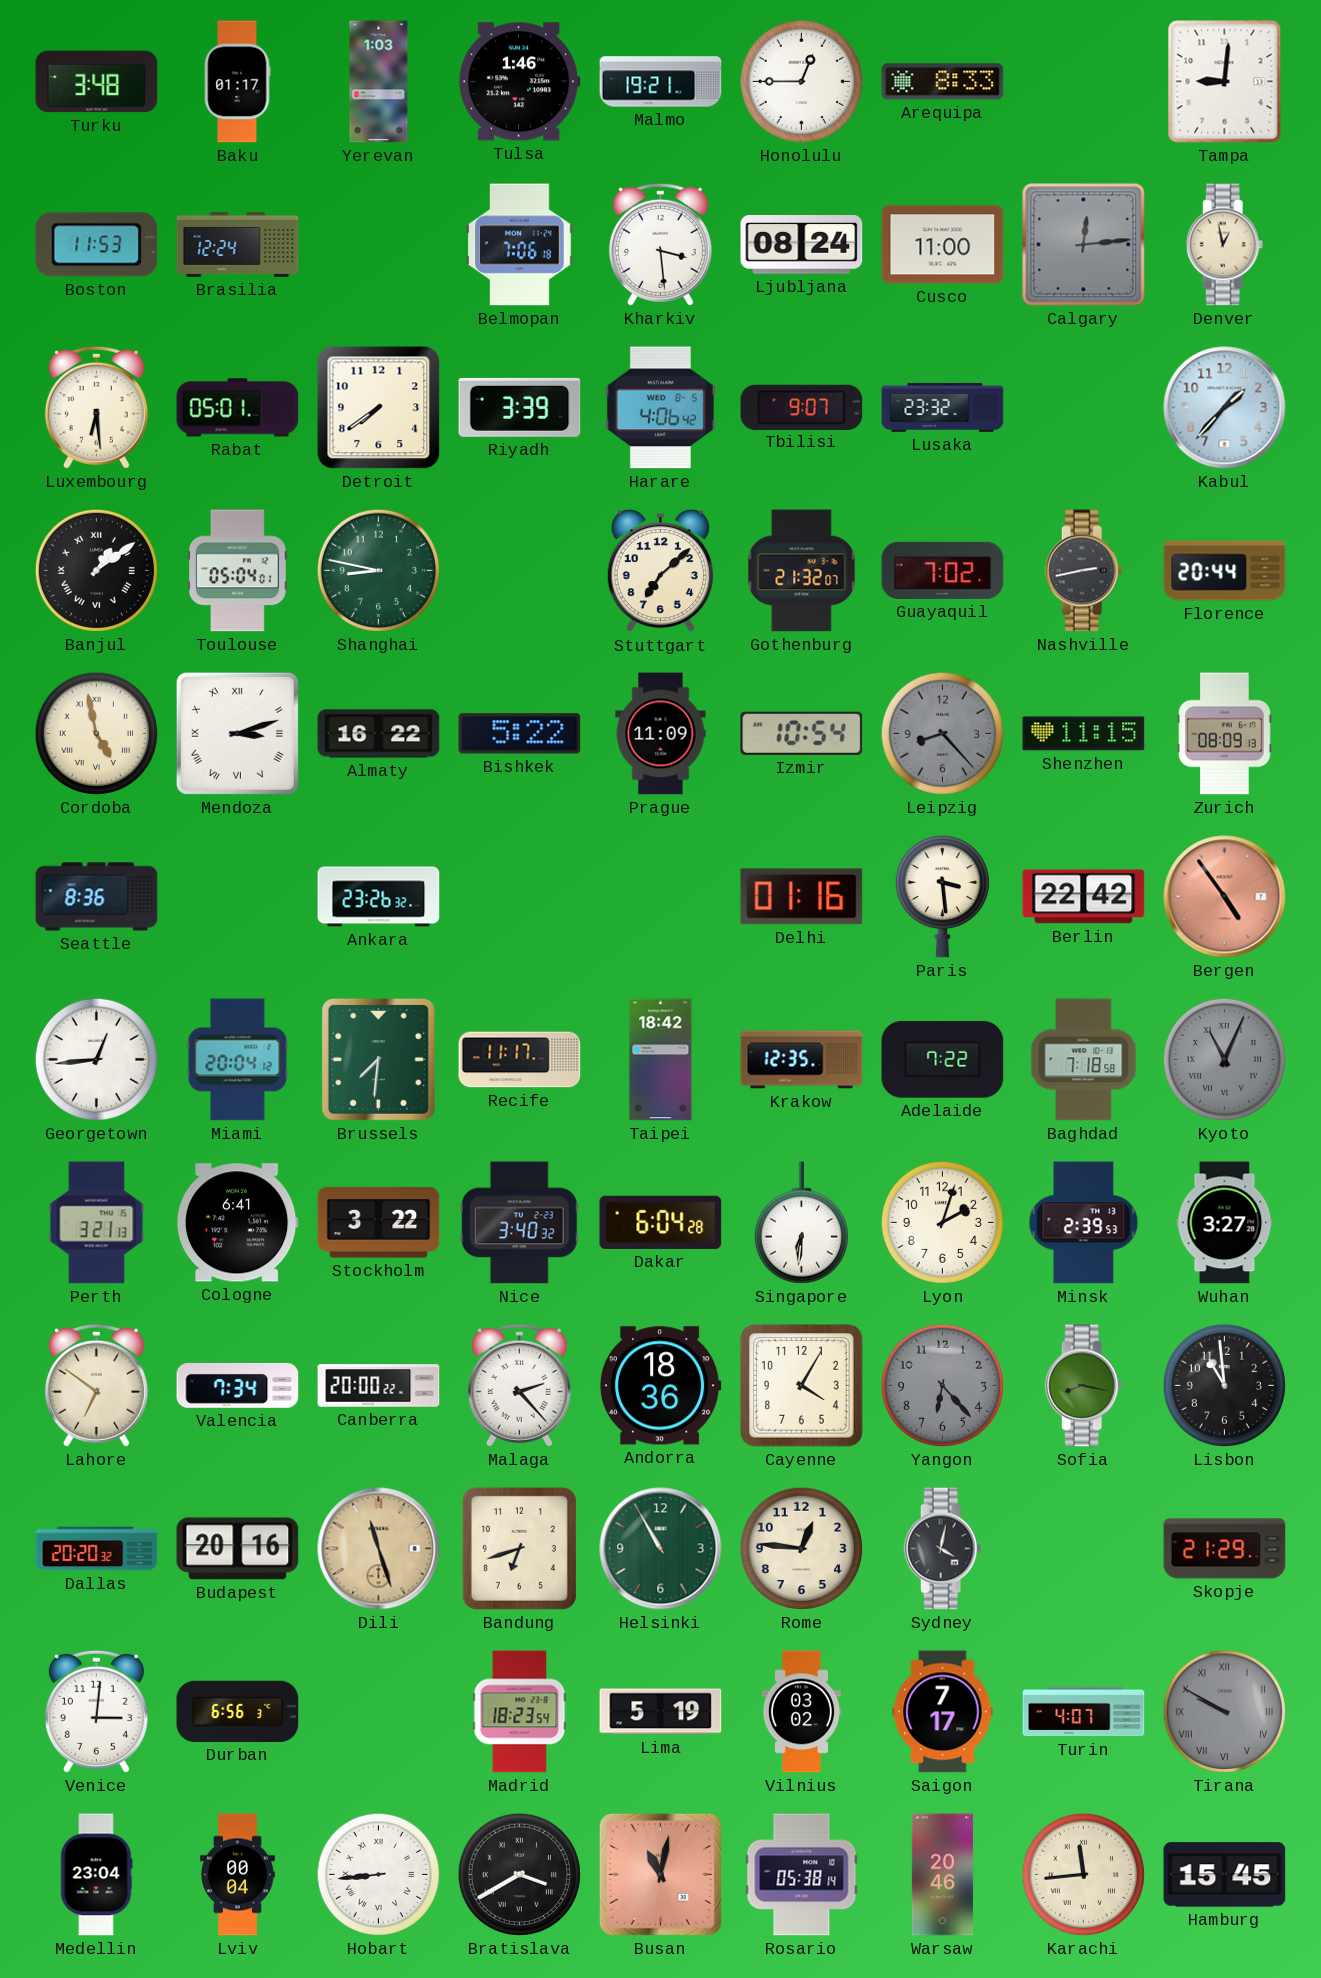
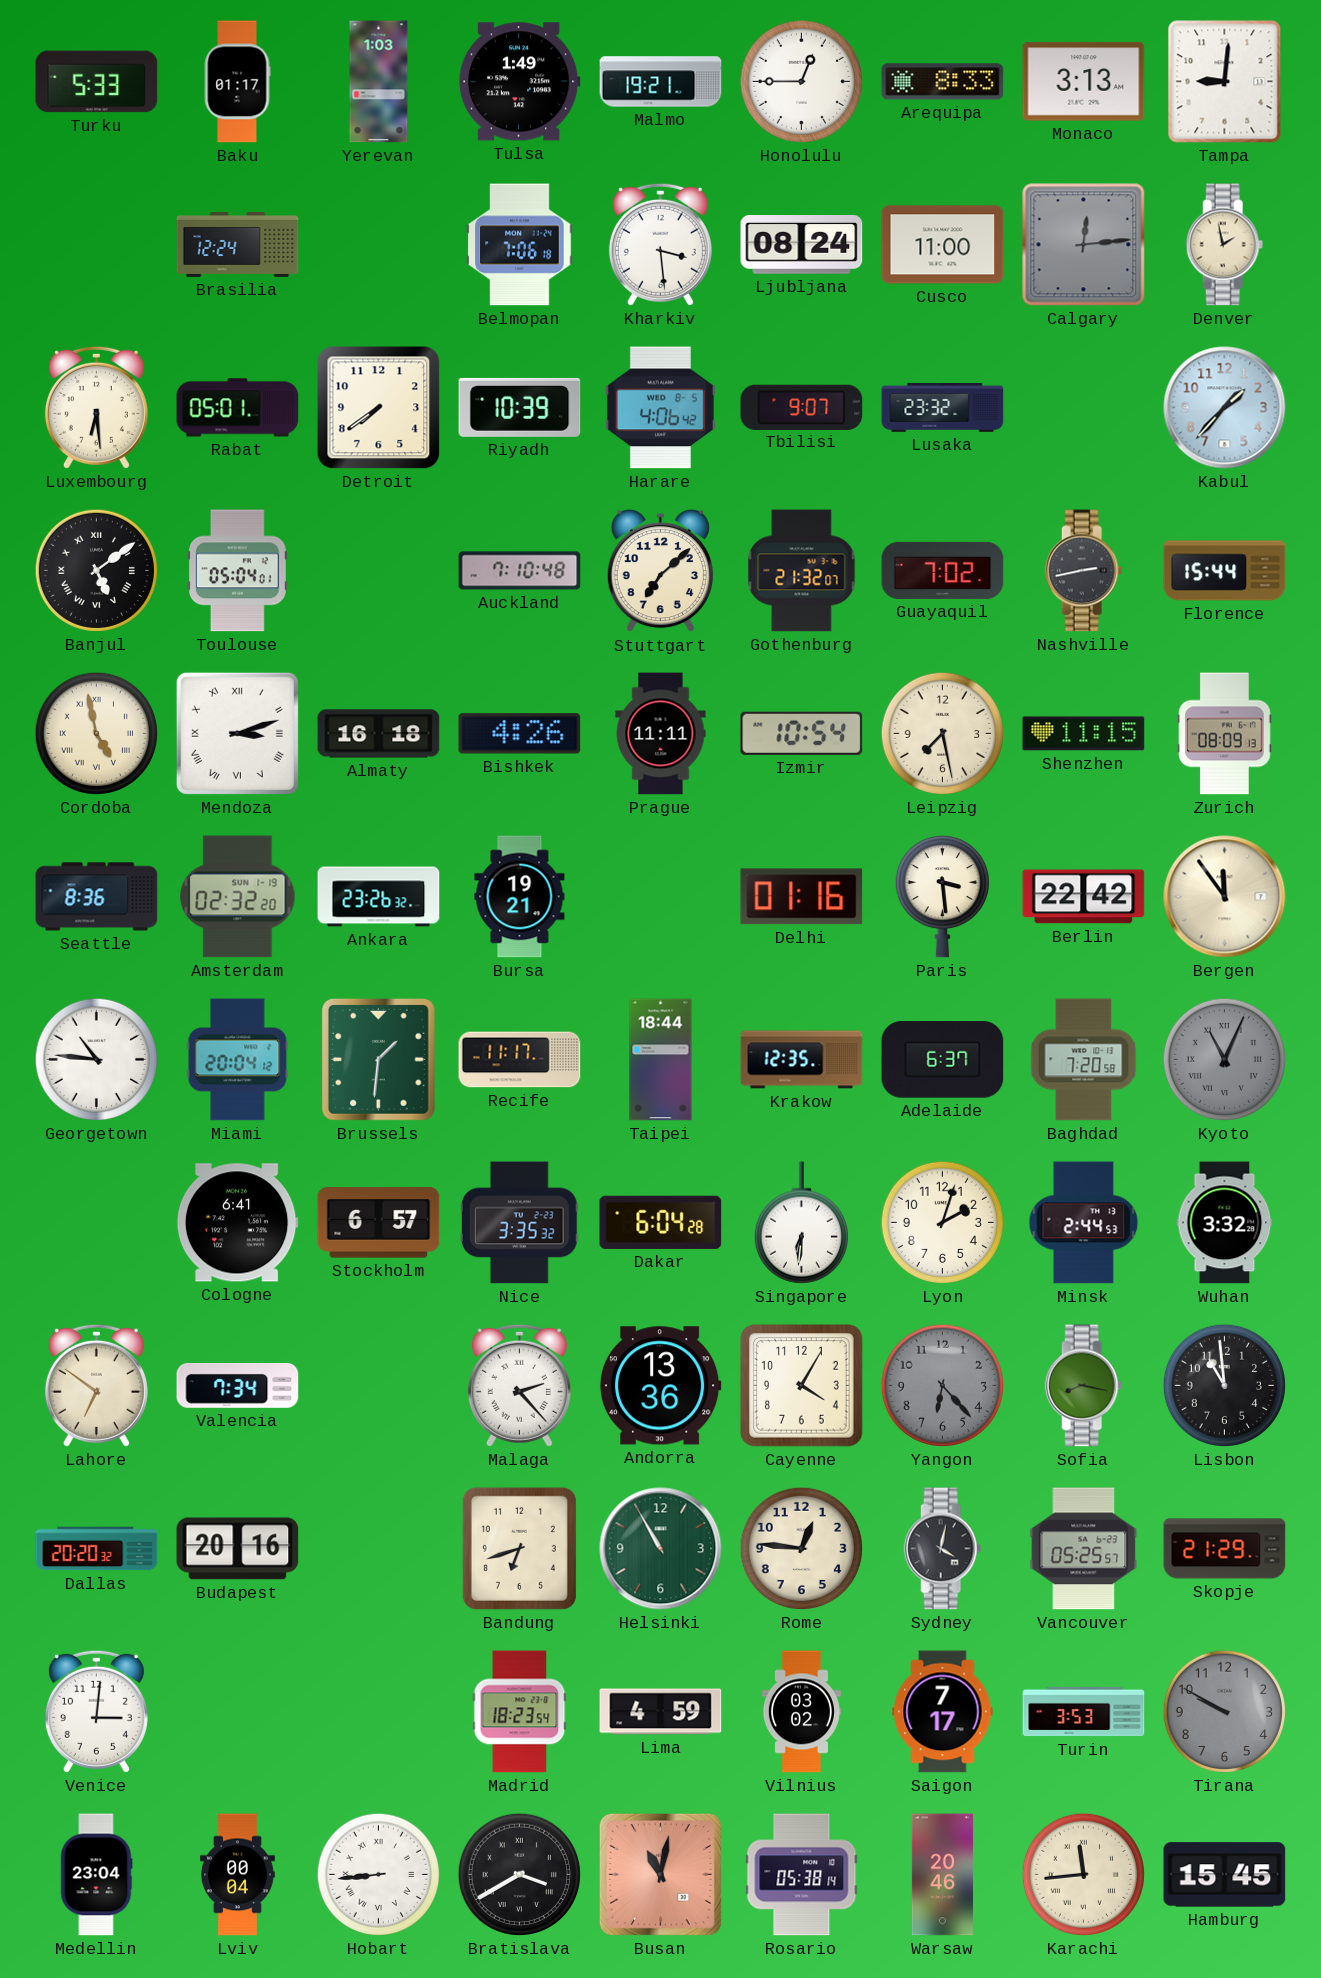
Turku: 3:48 -> 5:33
Tulsa: 1:46 -> 1:49
Monaco: none -> 3:13
Boston: 11:53 -> none
Denver: 12:58 -> 1:58
Riyadh: 3:39 -> 10:39
Banjul: 1:09 -> 5:09
Shanghai: 8:47 -> none
Auckland: none -> 7:10
Florence: 20:44 -> 15:44
Almaty: 16:22 -> 16:18
Bishkek: 5:22 -> 4:26
Prague: 11:09 -> 11:11
Leipzig: 8:23 -> 7:28
Leipzig dial: grey -> cream
Amsterdam: none -> 02:32
Bursa: none -> 19:21
Bergen: 4:54 -> 11:54
Bergen dial: salmon -> cream
Georgetown: 12:44 -> 10:46
Brussels: 7:31 -> 1:31
Taipei: 18:42 -> 18:44
Adelaide: 7:22 -> 6:37
Baghdad: 7:18 -> 7:20
Perth: 3:21 -> none
Stockholm: 3:22 -> 6:57
Nice: 3:40 -> 3:35
Minsk: 2:39 -> 2:44
Wuhan: 3:27 -> 3:32
Canberra: 20:00 -> none
Andorra: 18:36 -> 13:36
Dili: 11:27 -> none
Vancouver: none -> 05:25
Durban: 6:56 -> none
Lima: 5:19 -> 4:59
Turin: 4:07 -> 3:53
Tirana numerals: Roman -> Arabic
